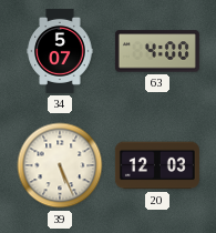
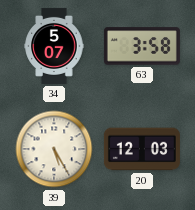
63: 4:00 -> 3:58
39: 5:26 -> 5:25
